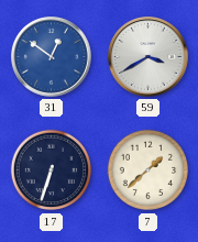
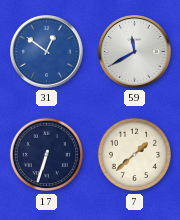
59: 3:40 -> 11:40
